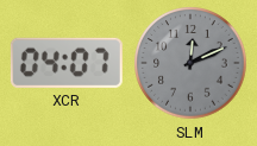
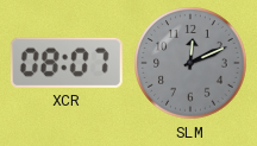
XCR: 04:07 -> 08:07
